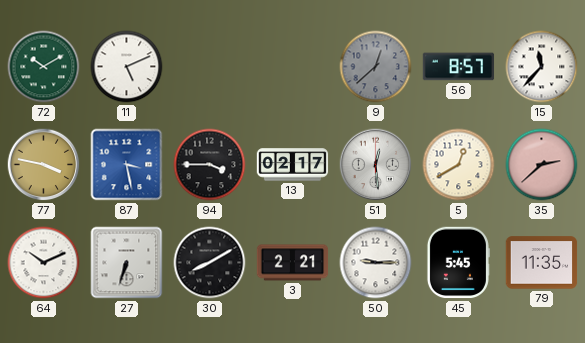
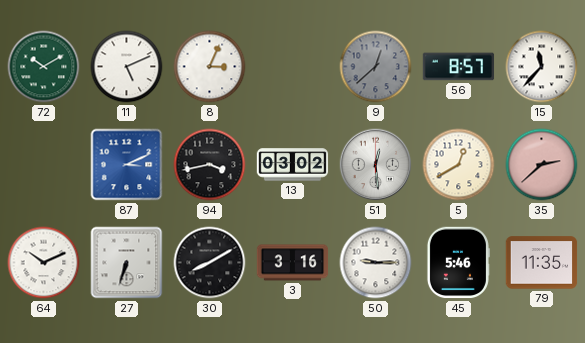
8: none -> 3:04
77: 3:47 -> none
87: 3:28 -> 3:11
94: 3:45 -> 3:43
13: 02:17 -> 03:02
3: 2:21 -> 3:16
45: 5:45 -> 5:46
